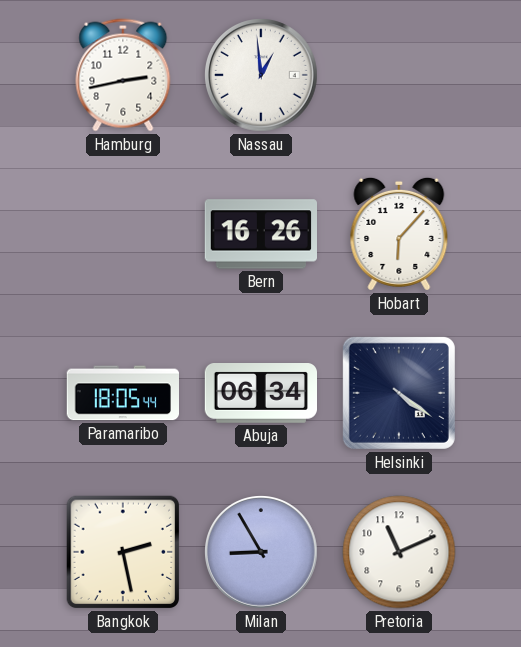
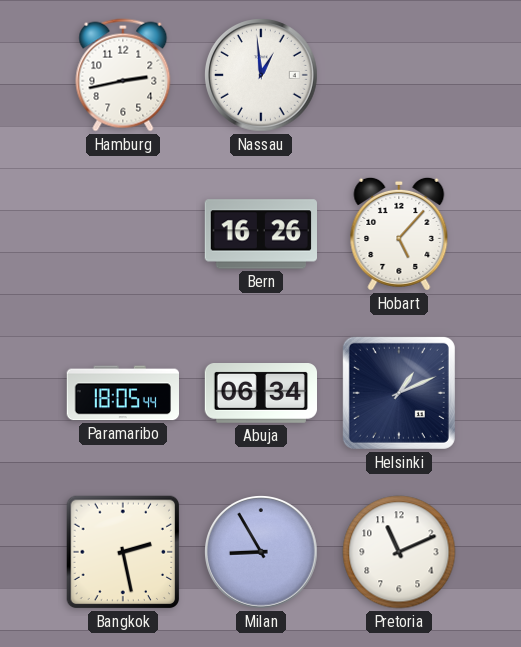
Hobart: 6:07 -> 5:07
Helsinki: 4:21 -> 1:11
